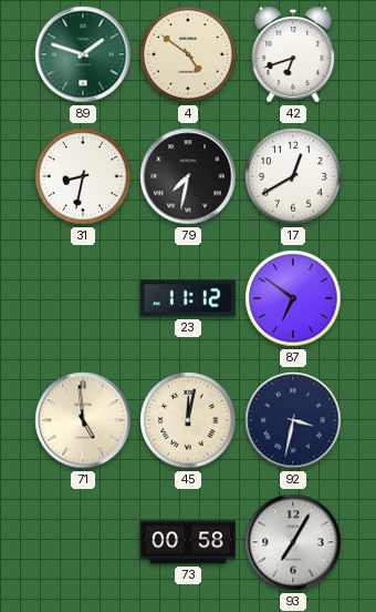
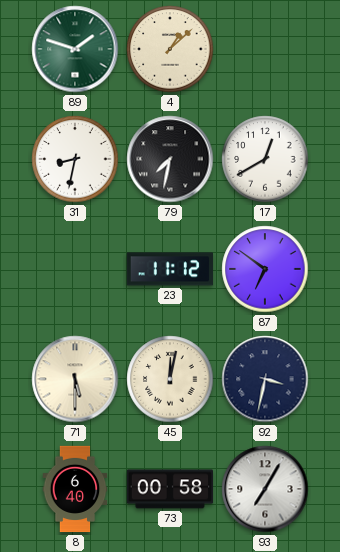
4: 4:51 -> 1:08
42: 6:42 -> none
71: 4:59 -> 5:30
8: none -> 6:40
